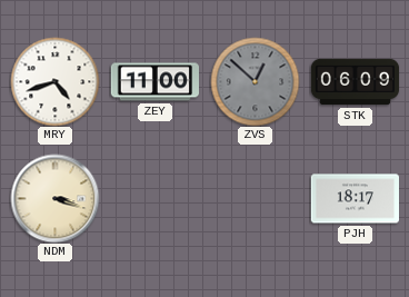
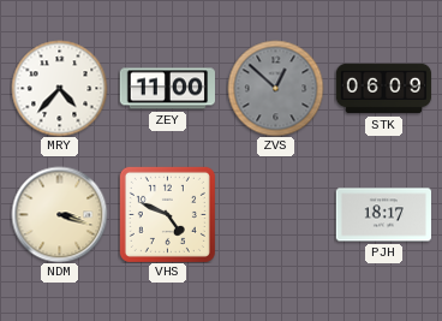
MRY: 4:42 -> 4:37
VHS: none -> 4:49
